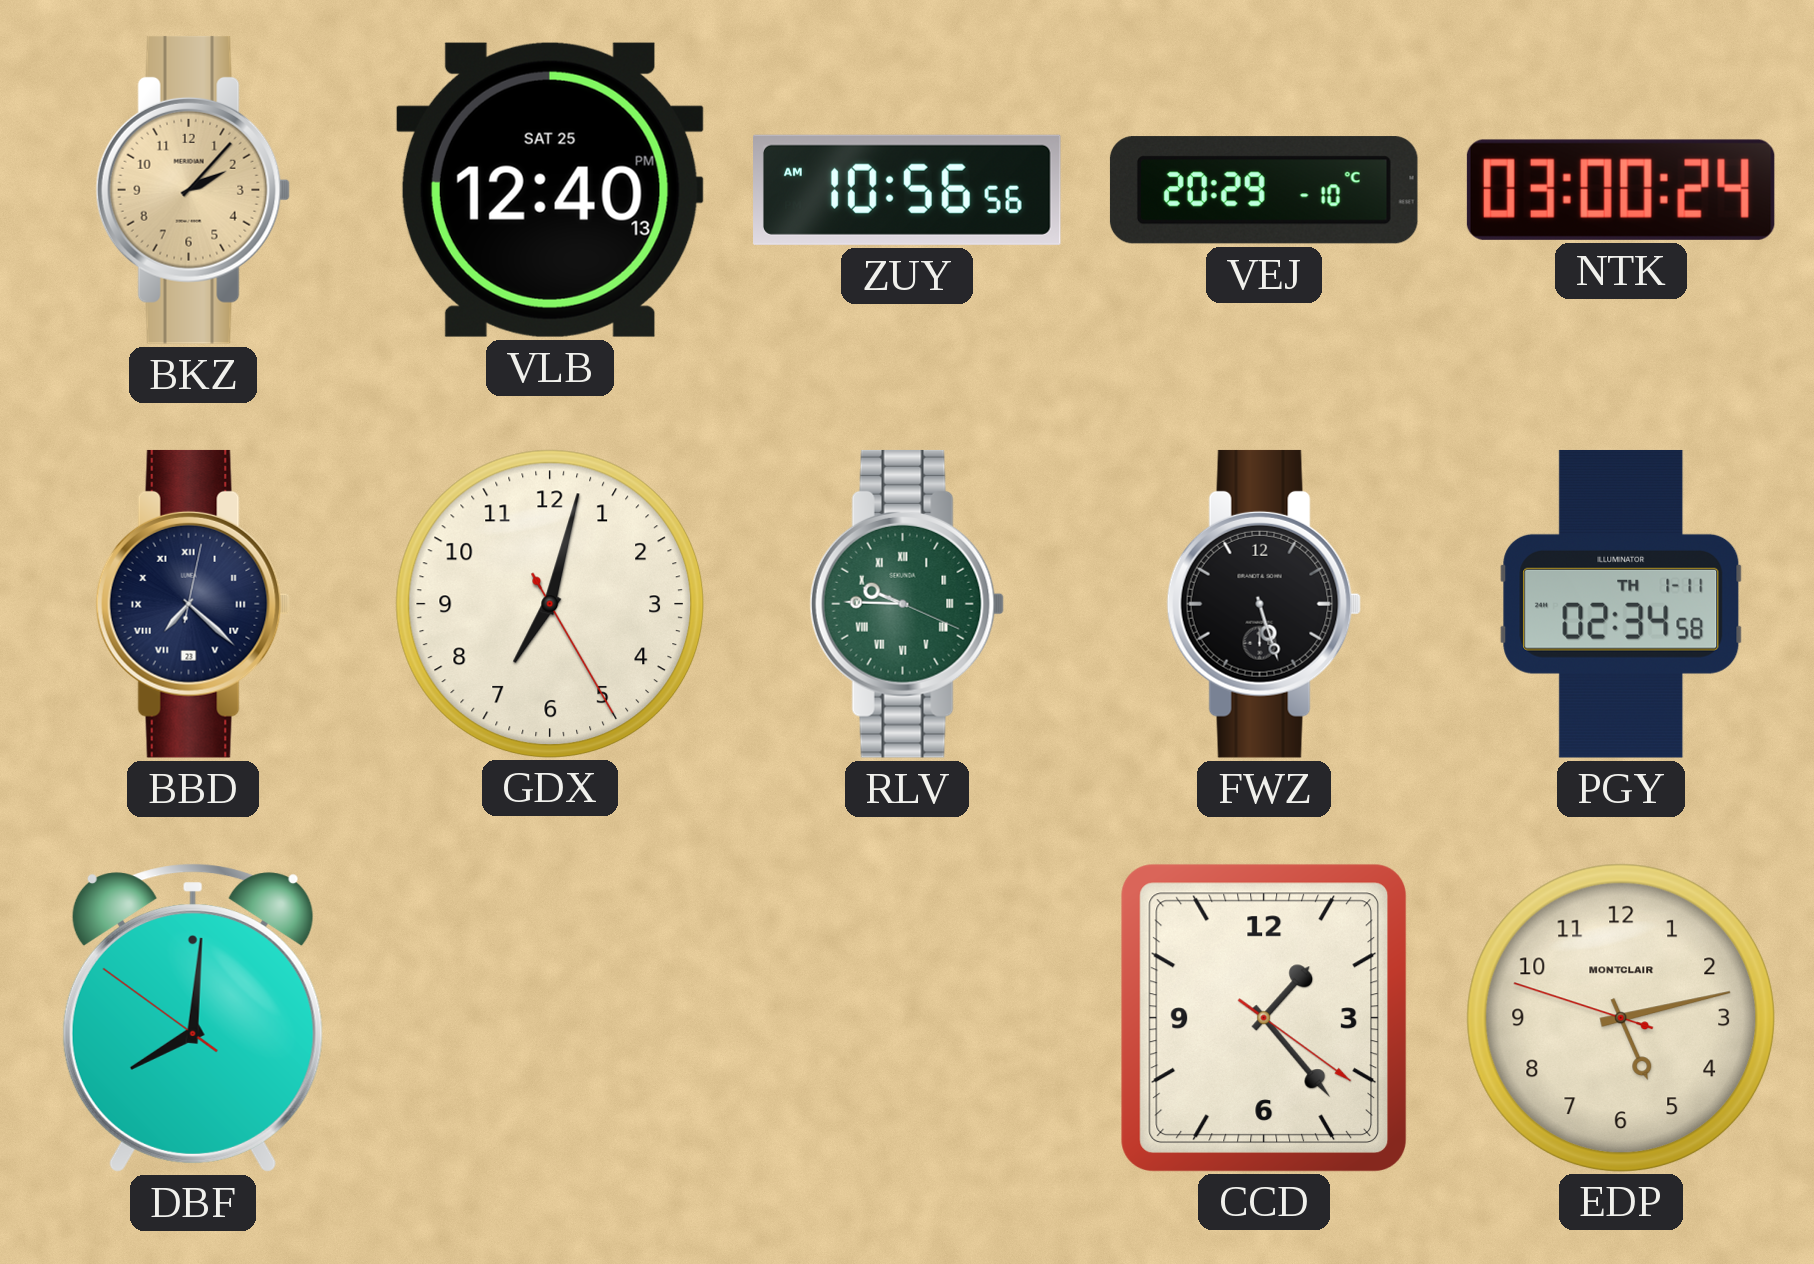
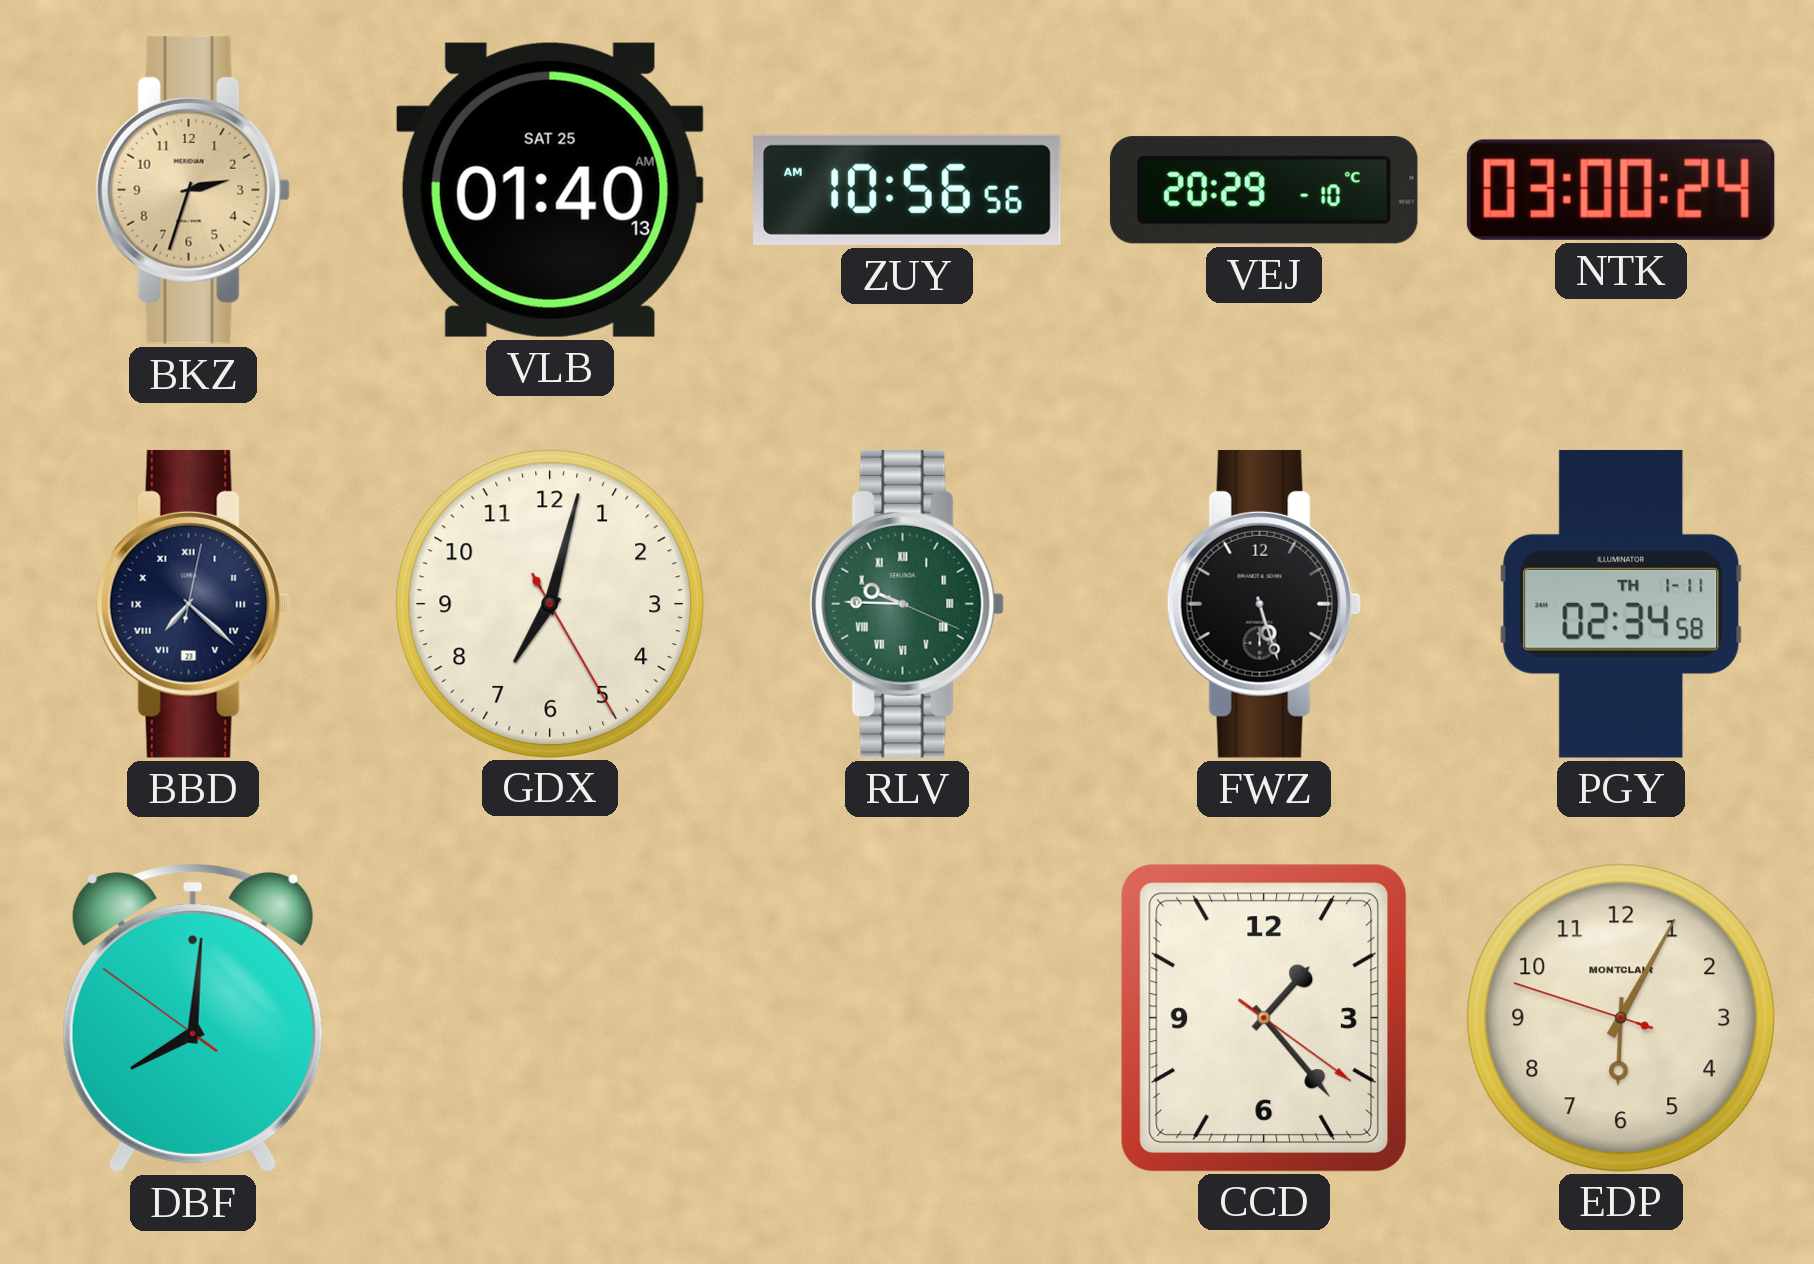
BKZ: 2:07 -> 2:33
VLB: 12:40 -> 01:40
EDP: 5:12 -> 6:04
